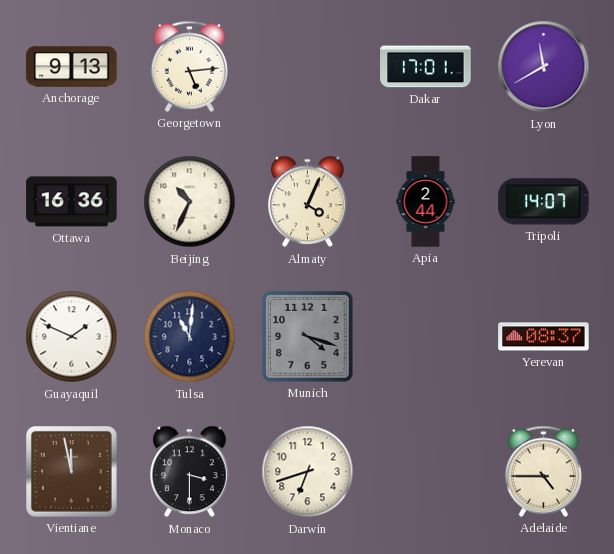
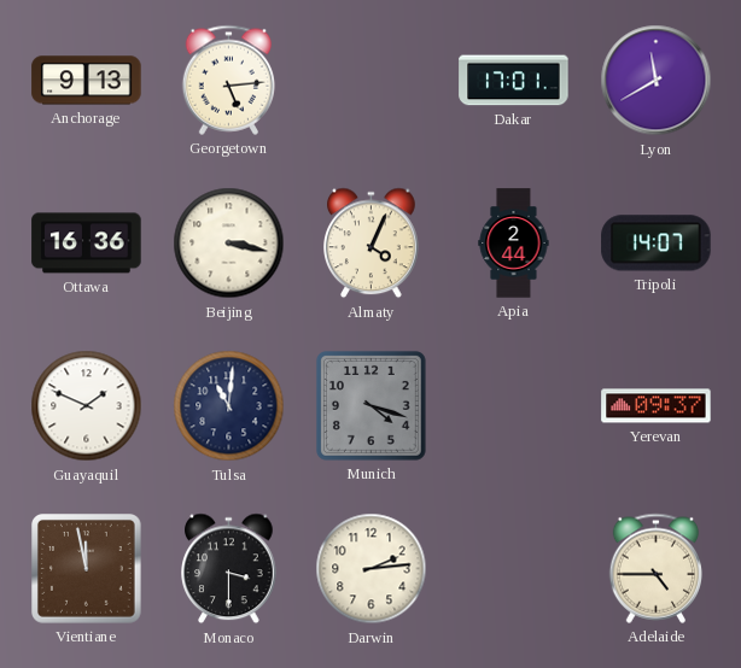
Beijing: 10:34 -> 3:17
Yerevan: 08:37 -> 09:37
Darwin: 6:42 -> 2:14
